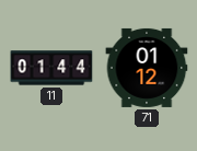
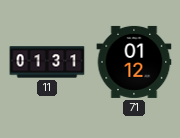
11: 01:44 -> 01:31
